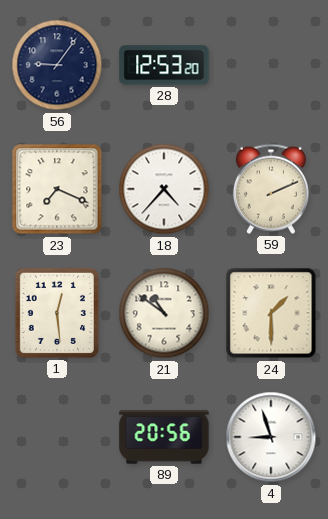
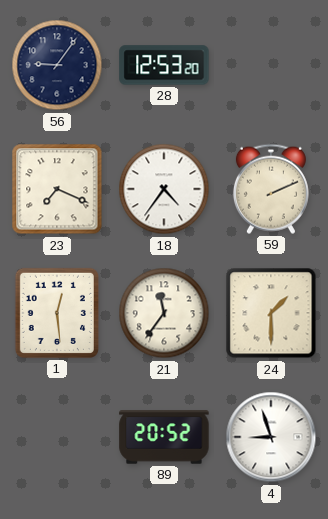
18: 4:37 -> 4:36
21: 10:51 -> 11:36
89: 20:56 -> 20:52
